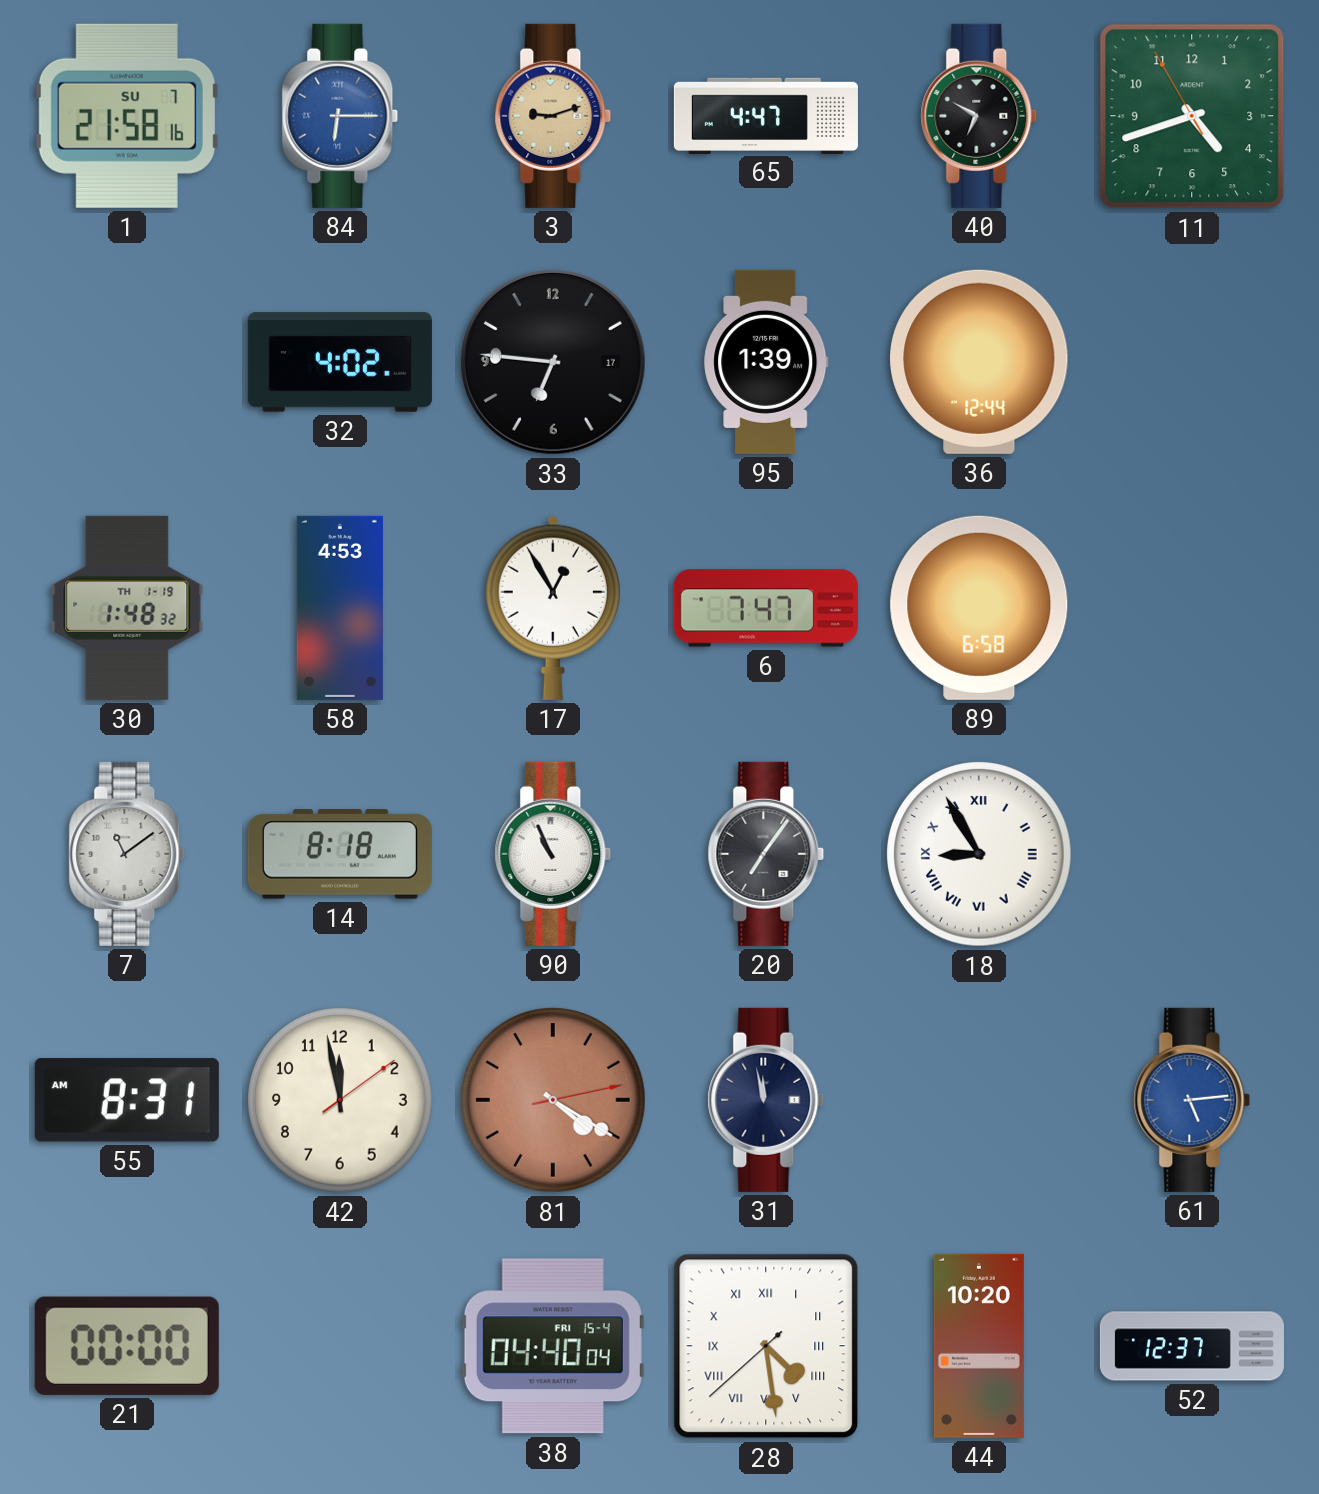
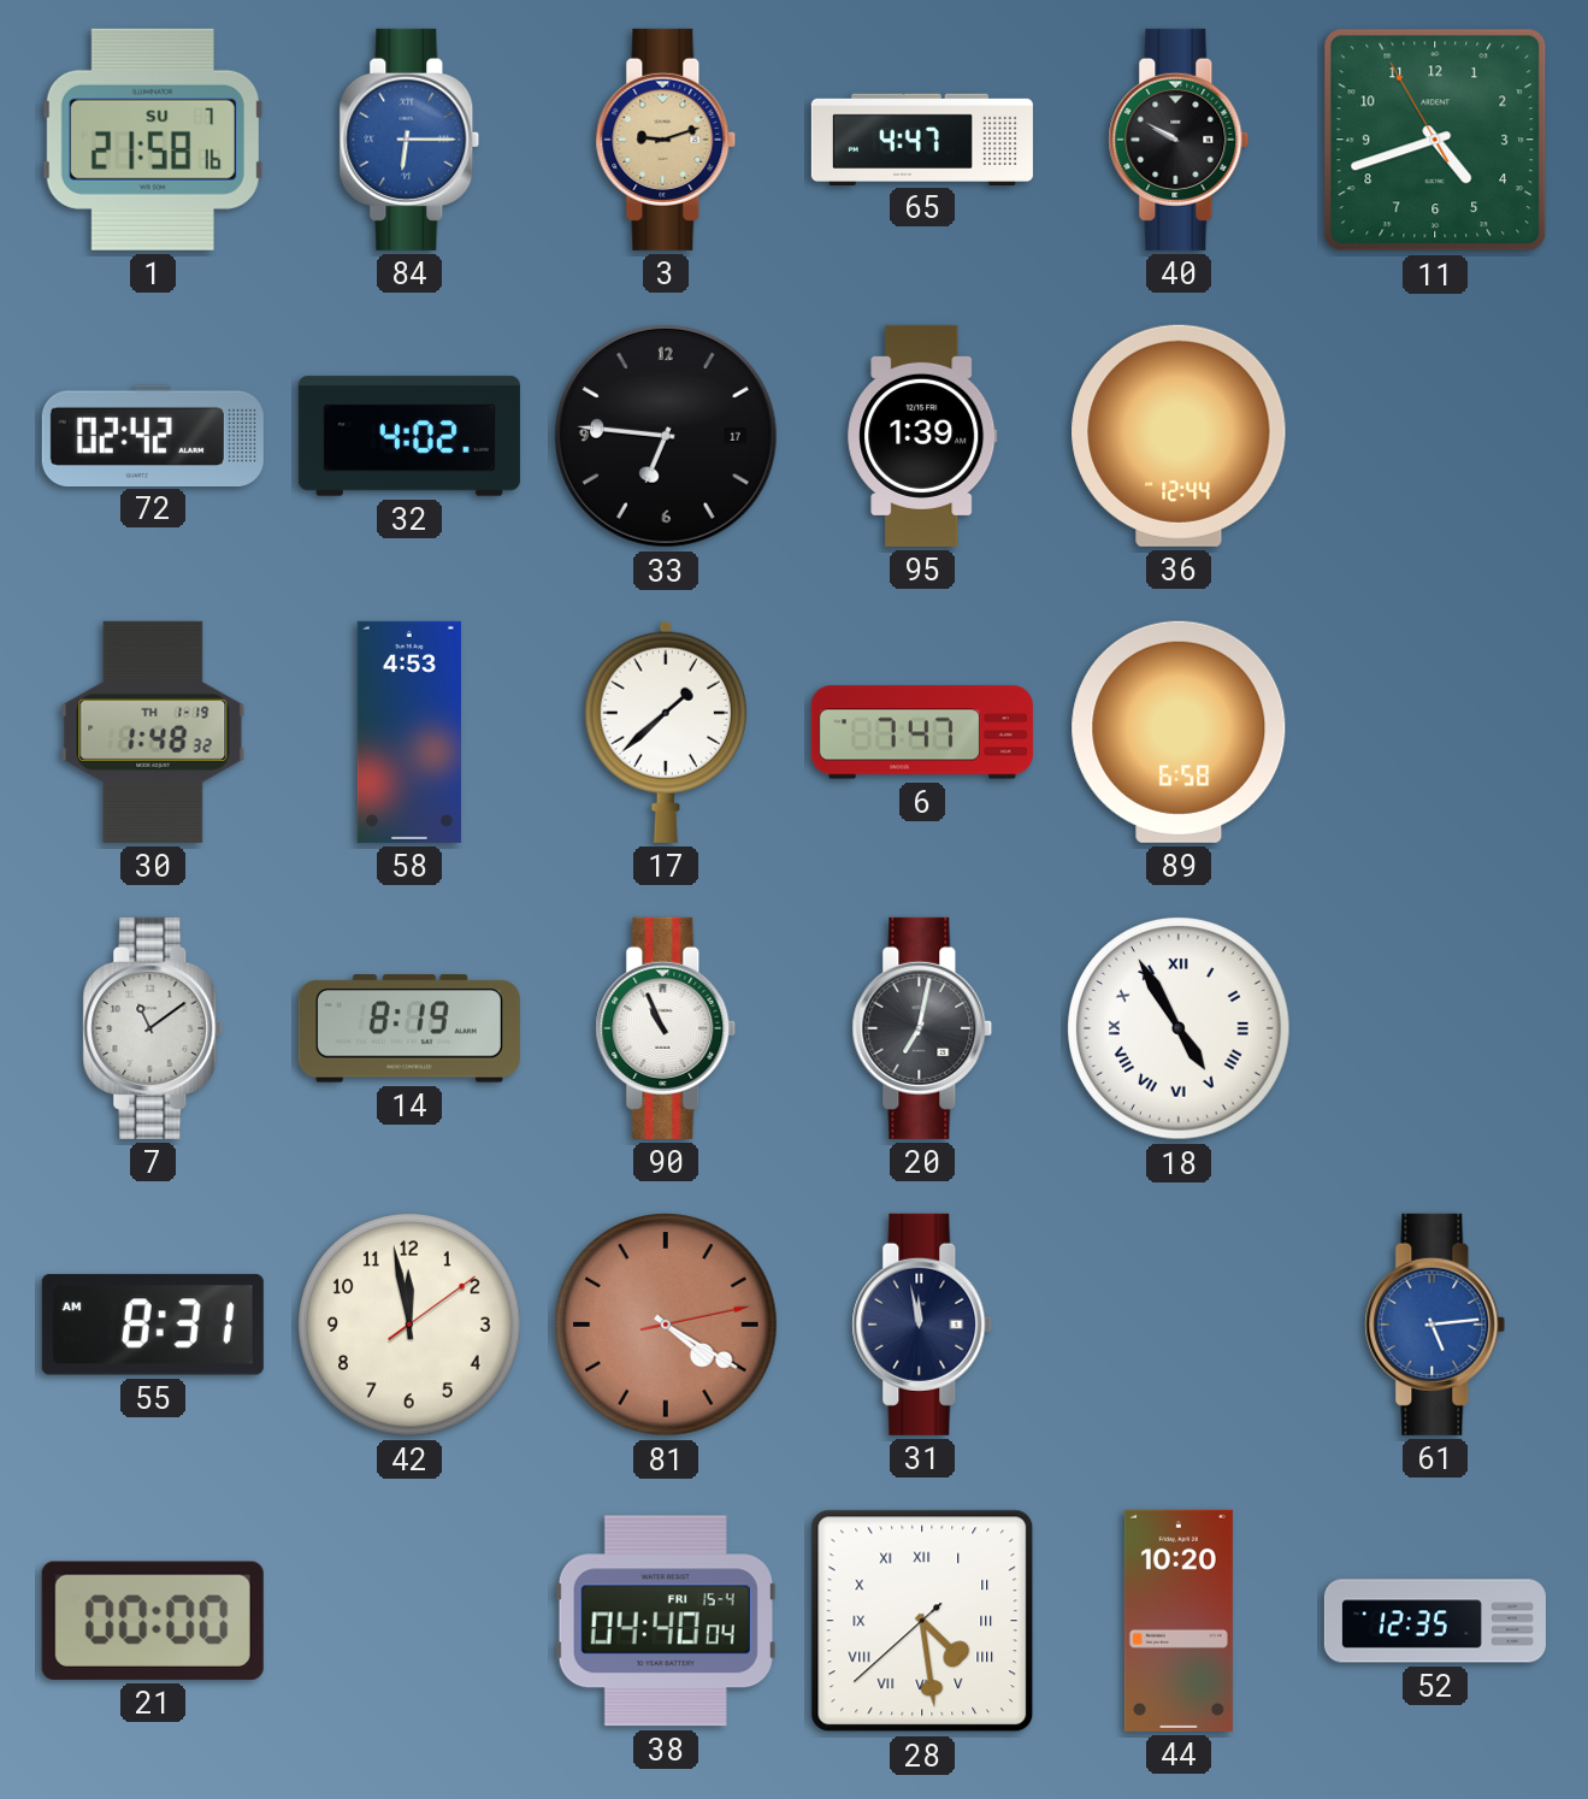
40: 6:50 -> 9:50
72: none -> 02:42
17: 12:55 -> 1:38
14: 8:18 -> 8:19
20: 7:06 -> 7:02
18: 8:55 -> 4:55
52: 12:37 -> 12:35
